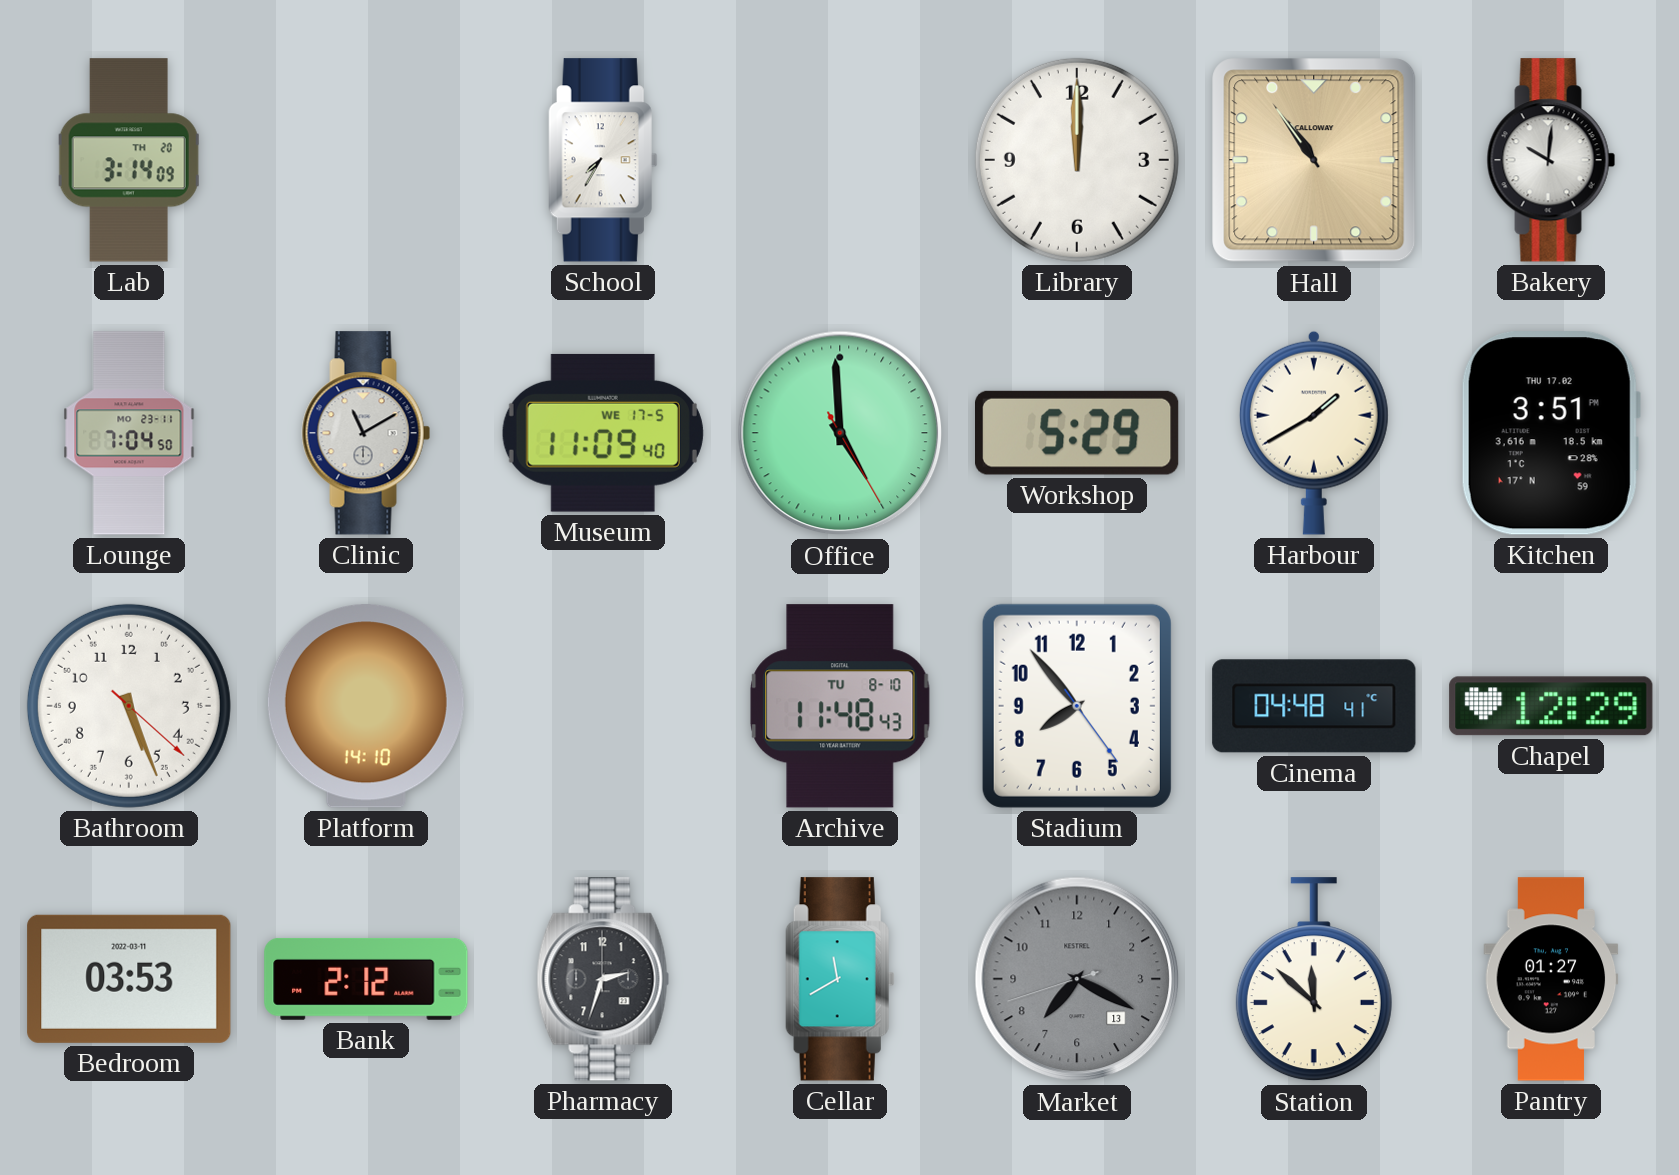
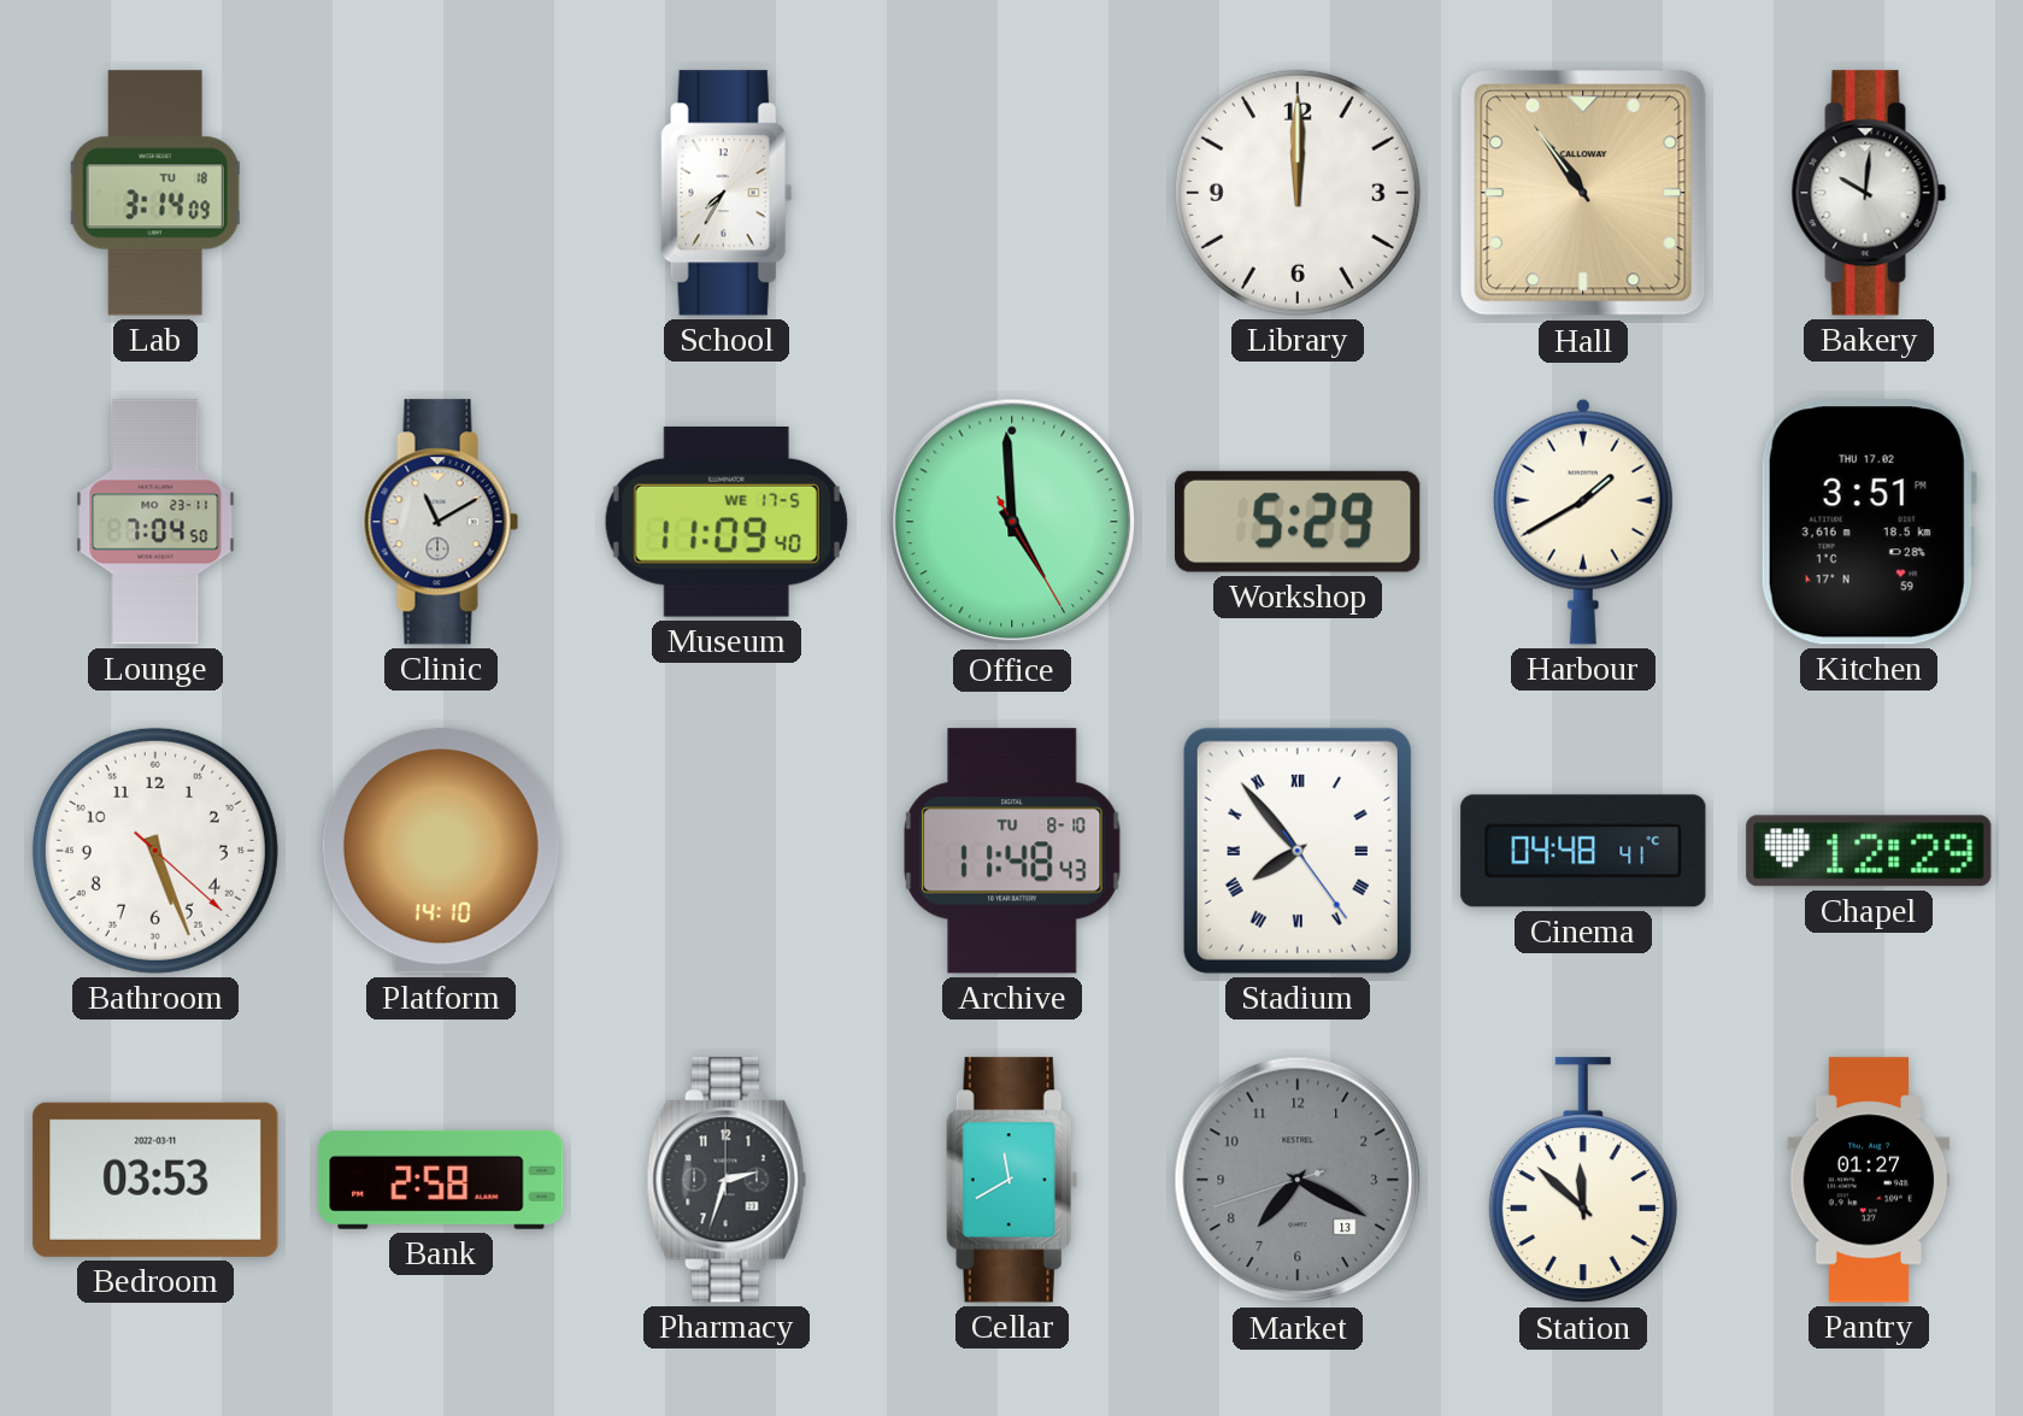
Lab date: TH 20 -> TU 18
Stadium numerals: Arabic -> Roman
Bank: 2:12 -> 2:58
